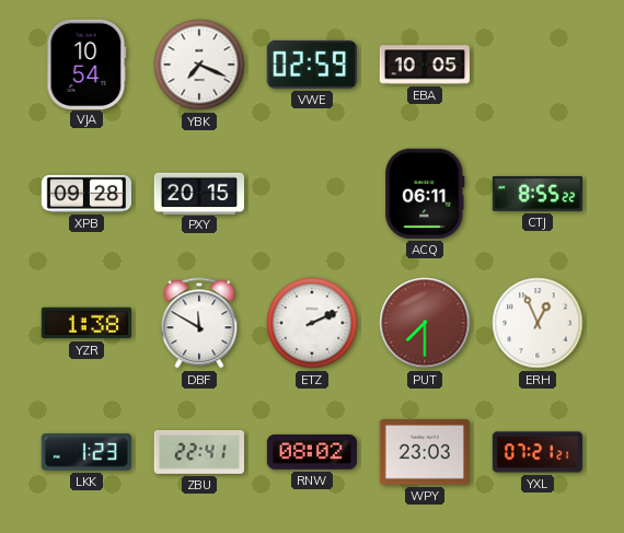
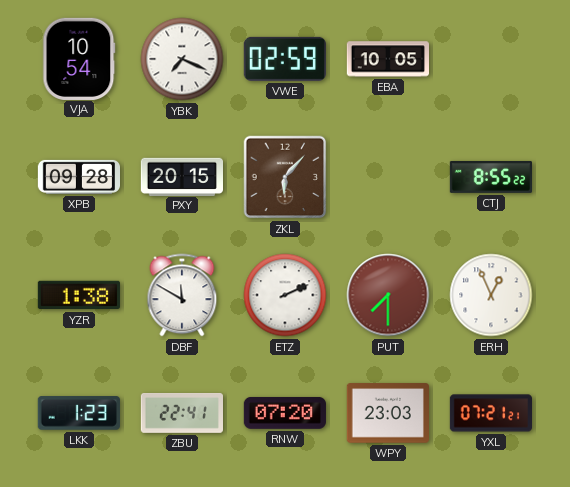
ZKL: none -> 6:07
ACQ: 06:11 -> none
RNW: 08:02 -> 07:20
